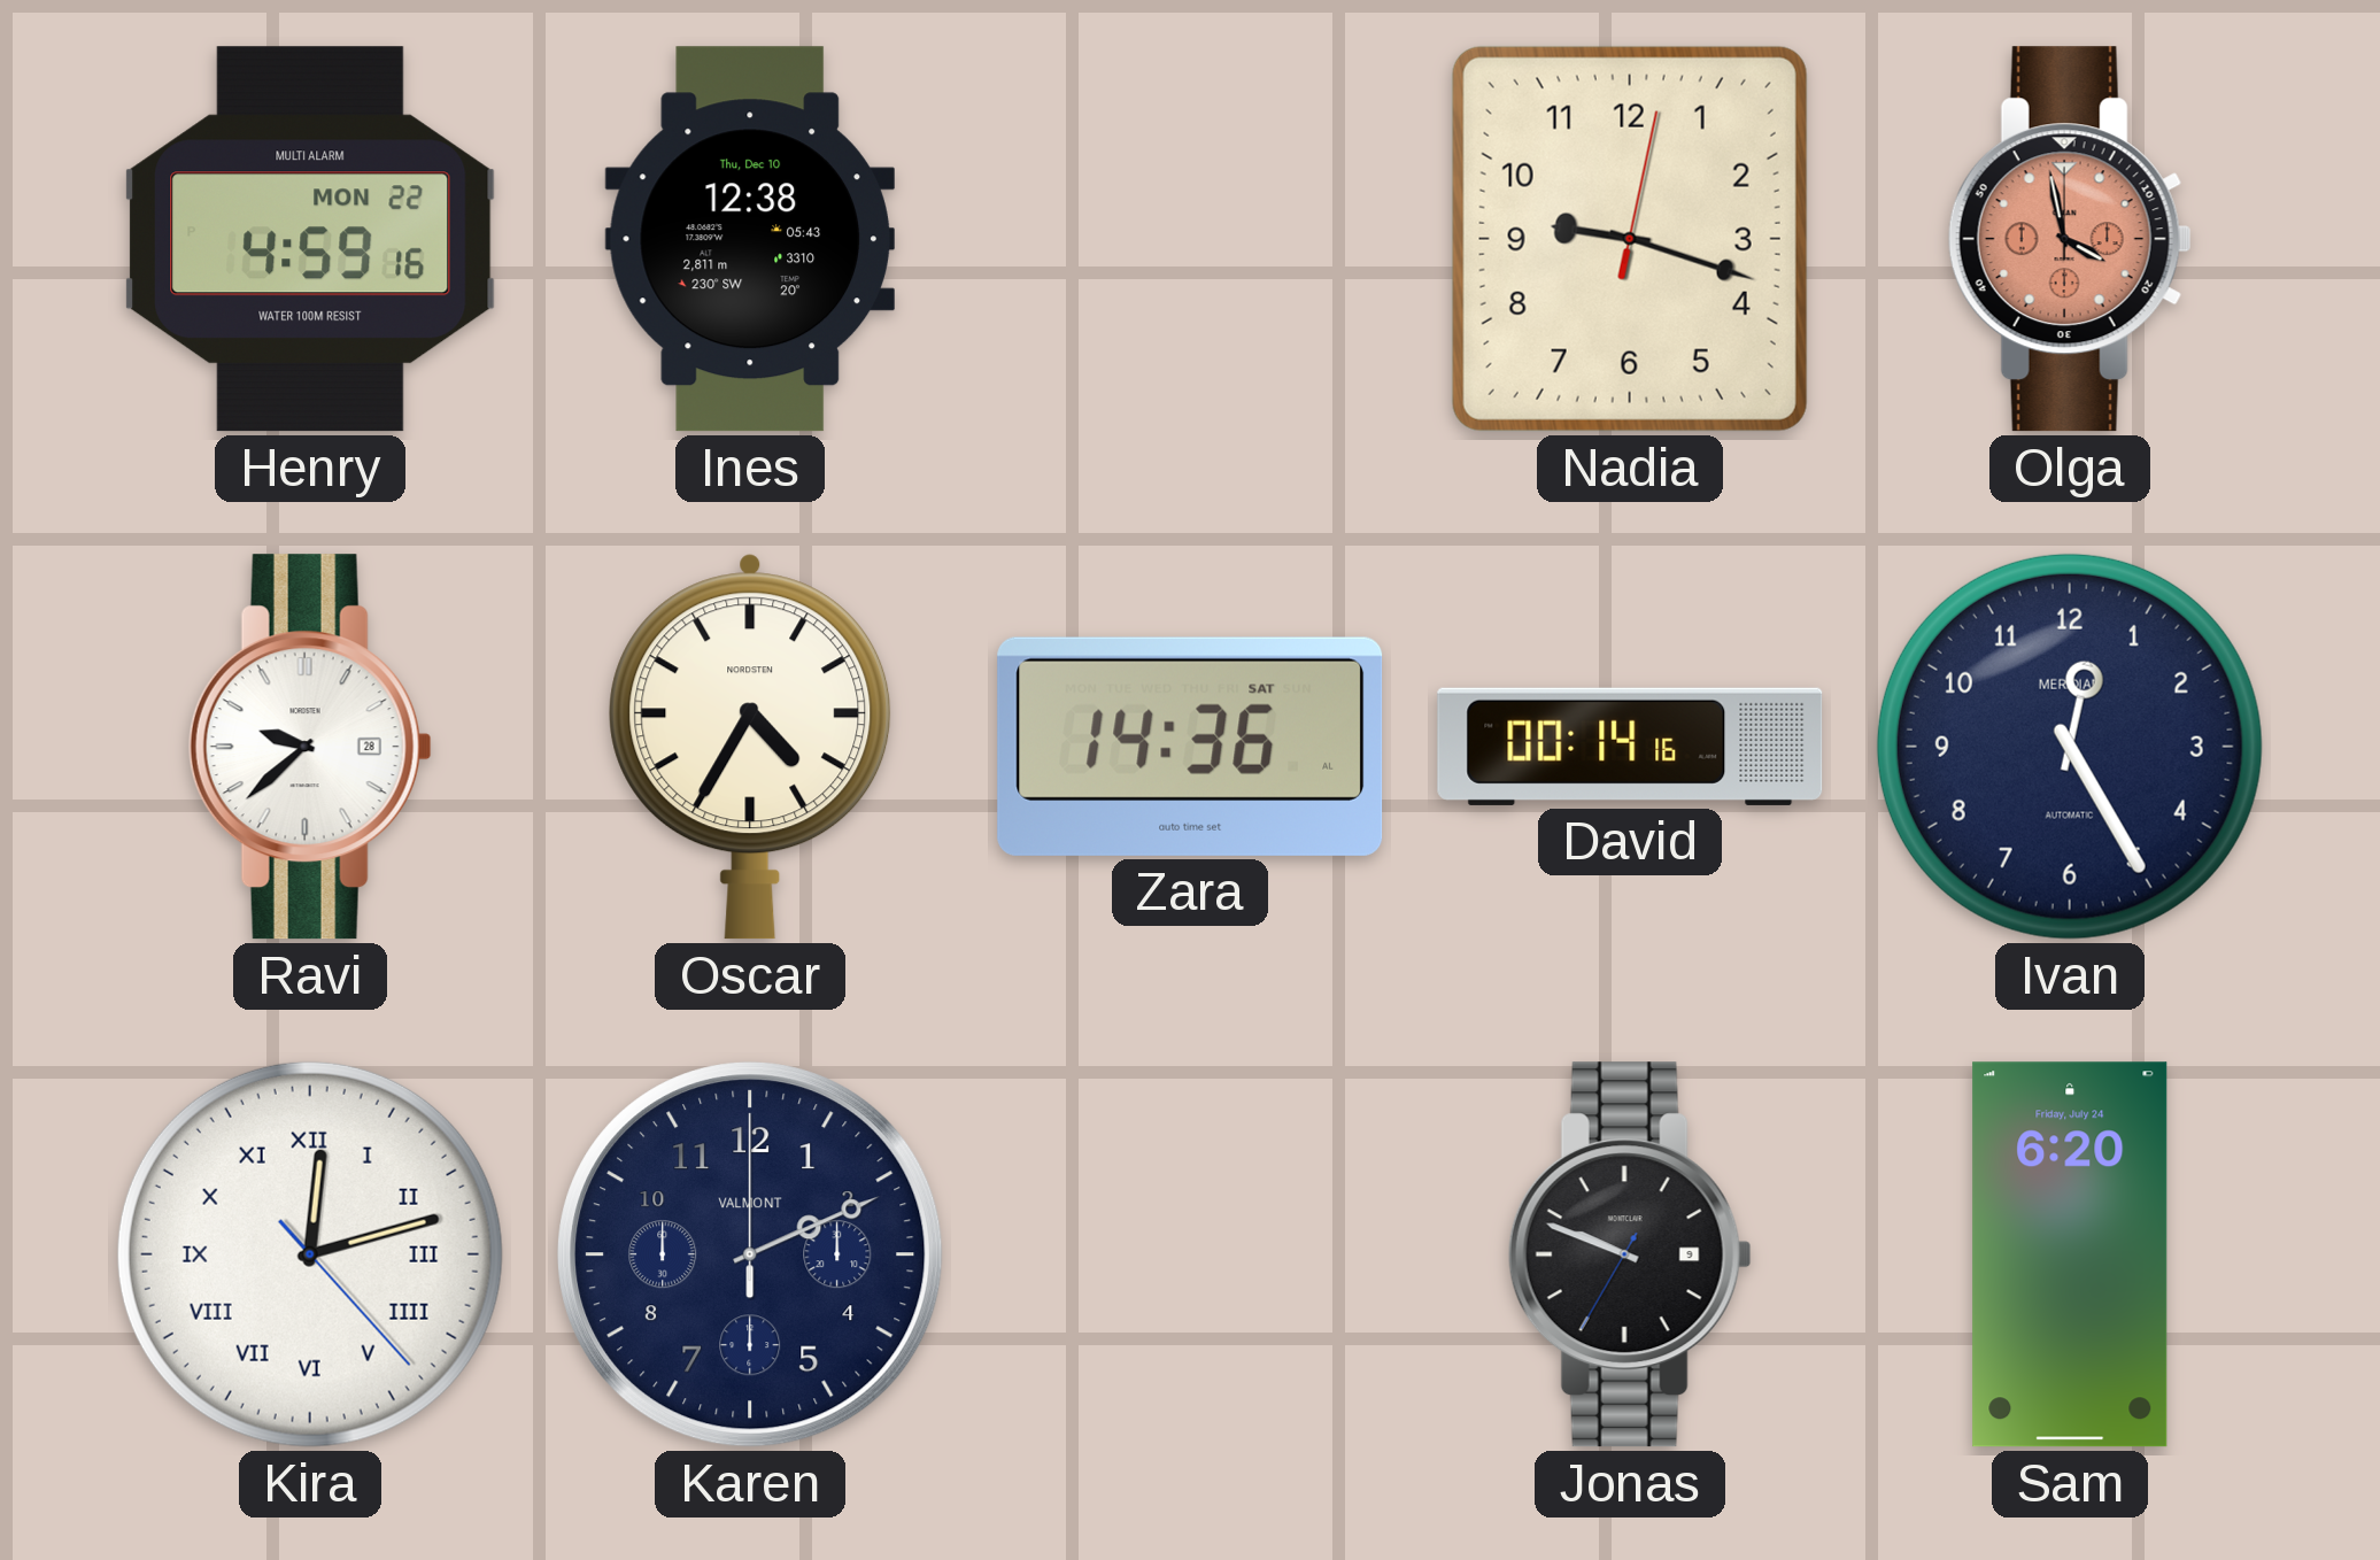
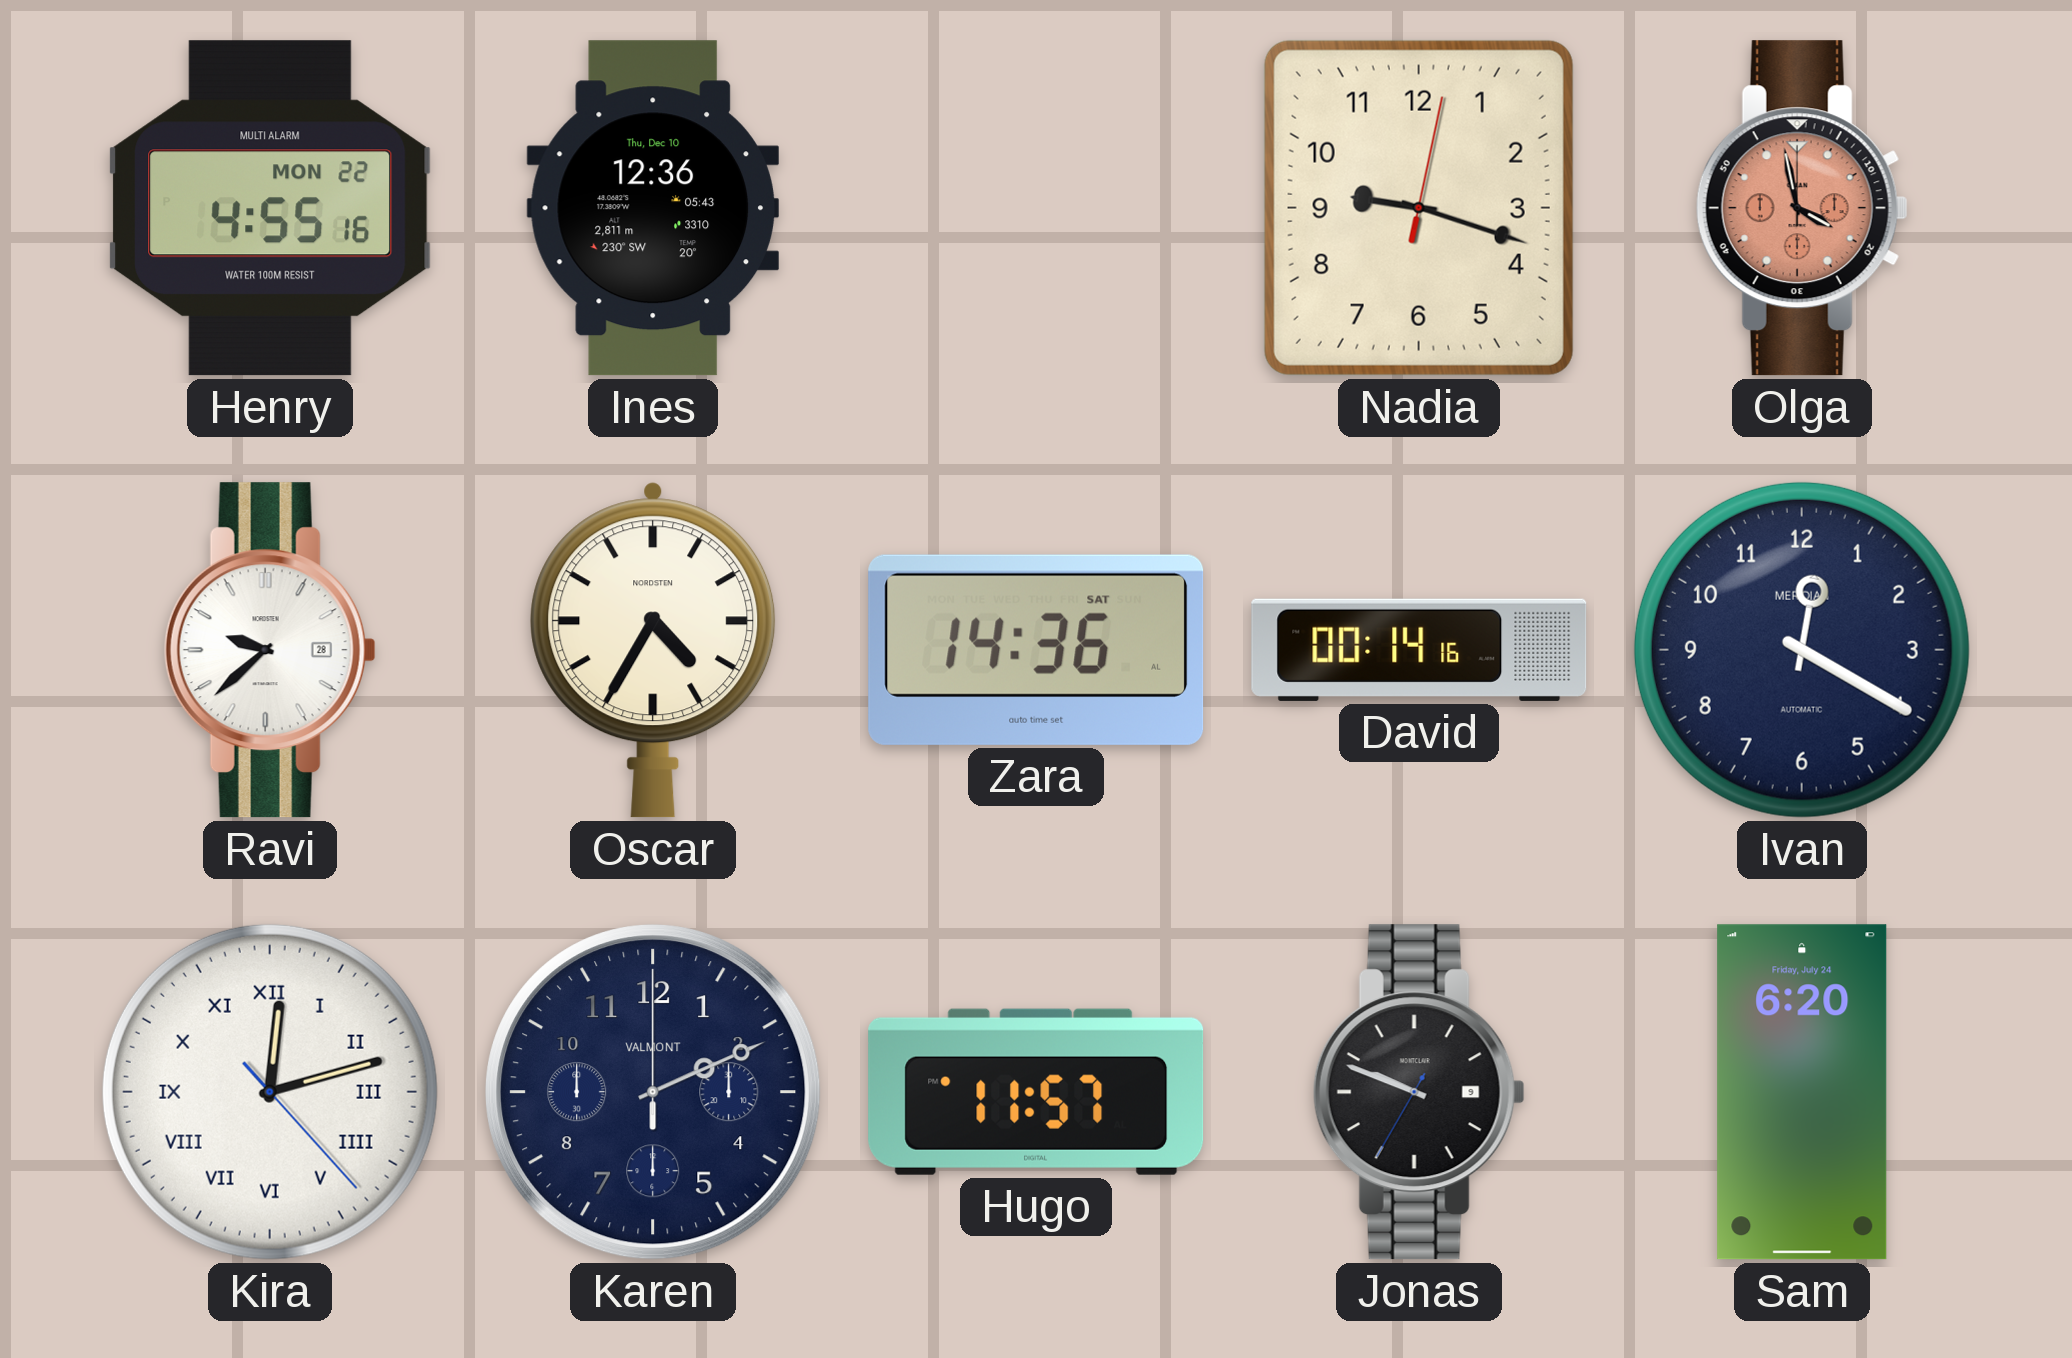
Henry: 4:59 -> 4:55
Ines: 12:38 -> 12:36
Ivan: 12:25 -> 12:20
Hugo: none -> 11:57
